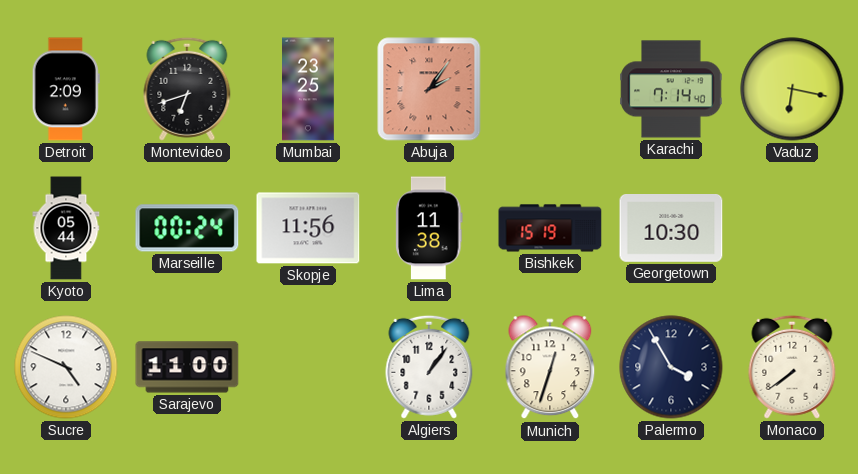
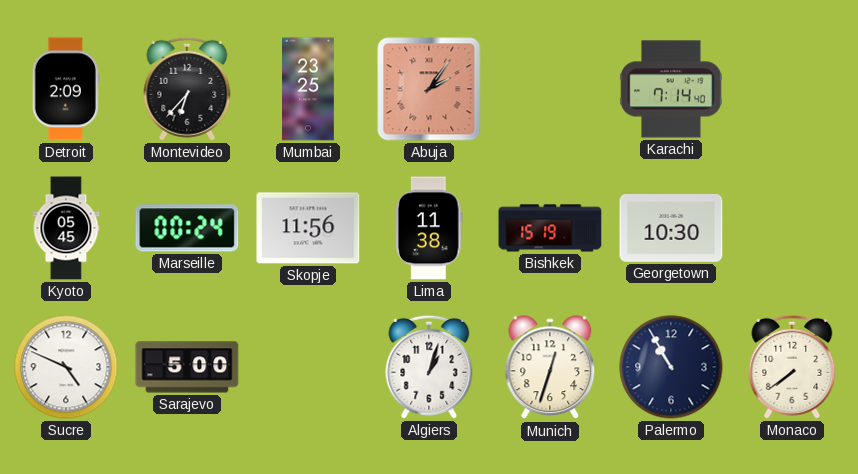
Montevideo: 6:42 -> 6:37
Vaduz: 6:17 -> none
Kyoto: 05:44 -> 05:45
Sarajevo: 11:00 -> 5:00
Algiers: 1:06 -> 1:03
Palermo: 3:55 -> 10:55
